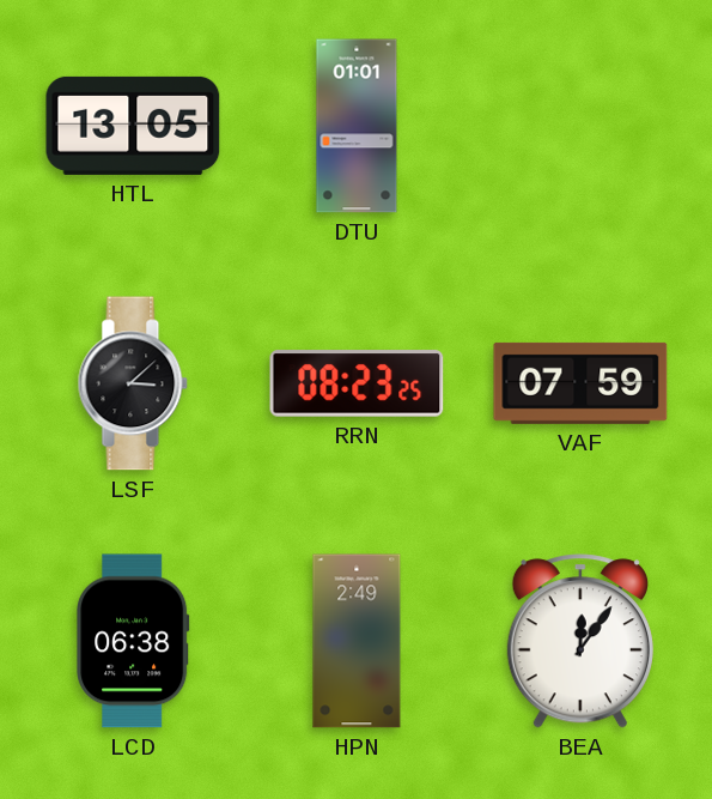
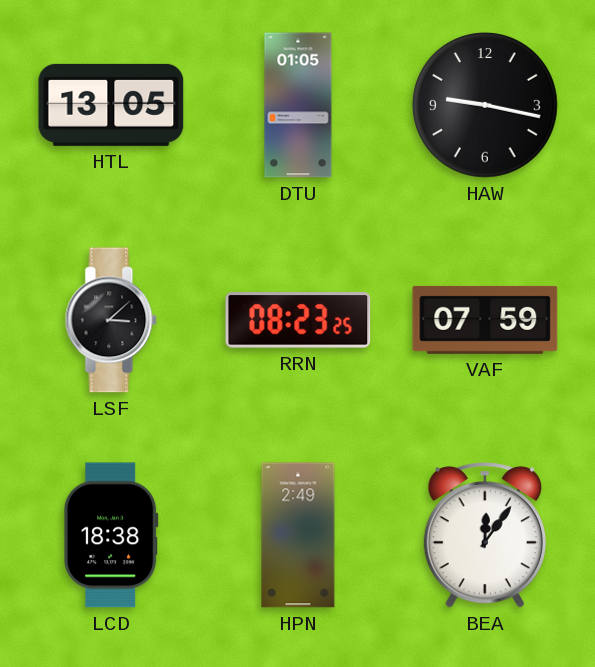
DTU: 01:01 -> 01:05
HAW: none -> 9:17
LCD: 06:38 -> 18:38
